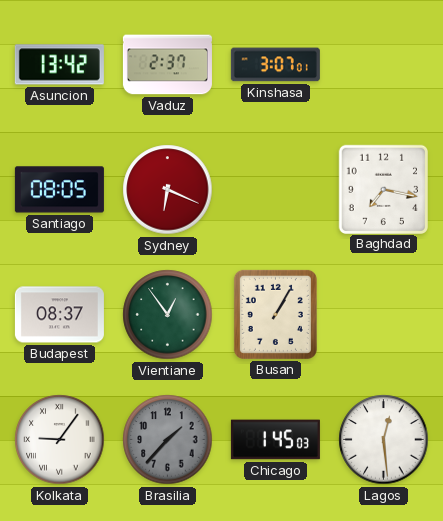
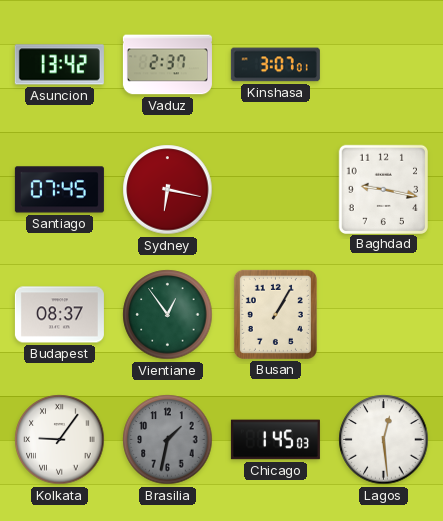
Santiago: 08:05 -> 07:45
Sydney: 6:19 -> 6:17
Baghdad: 7:17 -> 9:17
Brasilia: 1:37 -> 1:32
